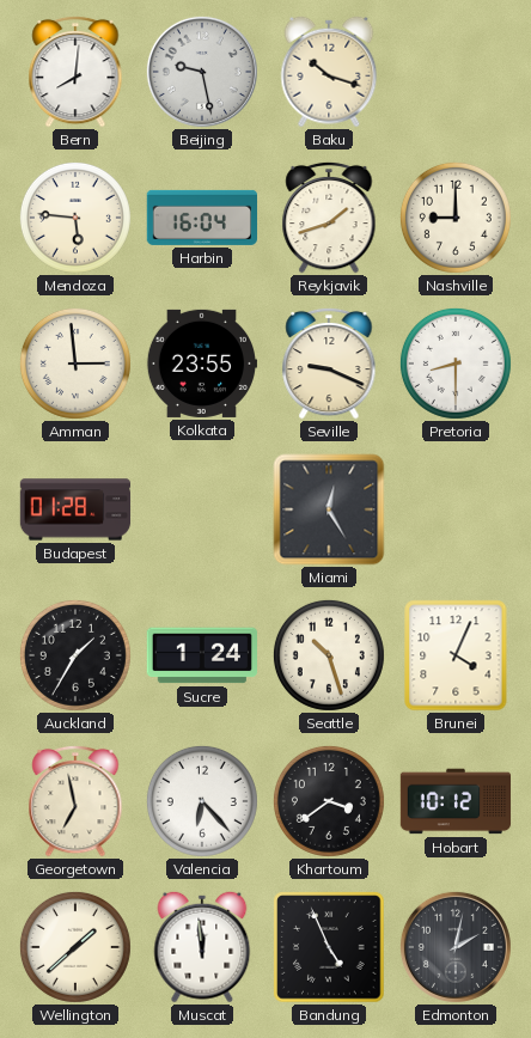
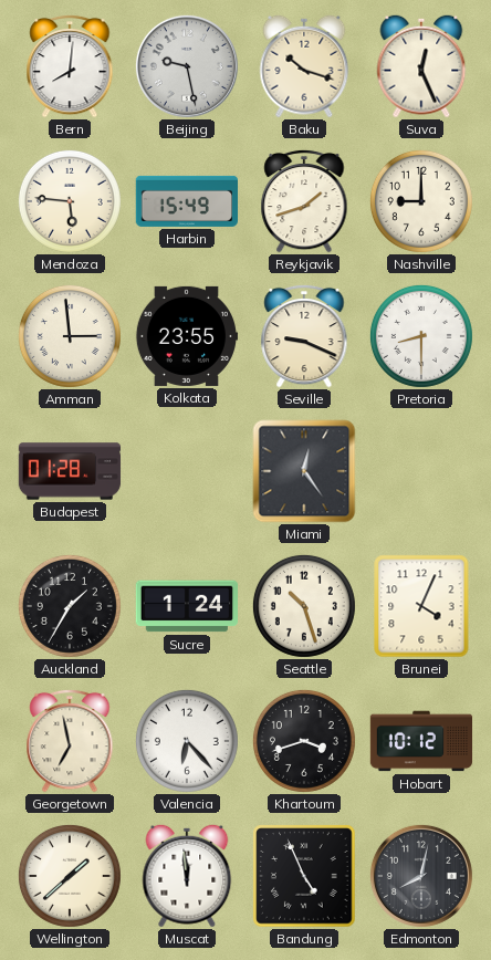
Suva: none -> 12:26
Harbin: 16:04 -> 15:49
Miami: 12:25 -> 12:24
Khartoum: 3:39 -> 3:42
Edmonton: 2:02 -> 8:02
